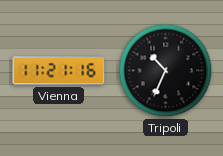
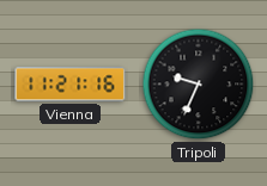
Tripoli: 10:34 -> 9:34
